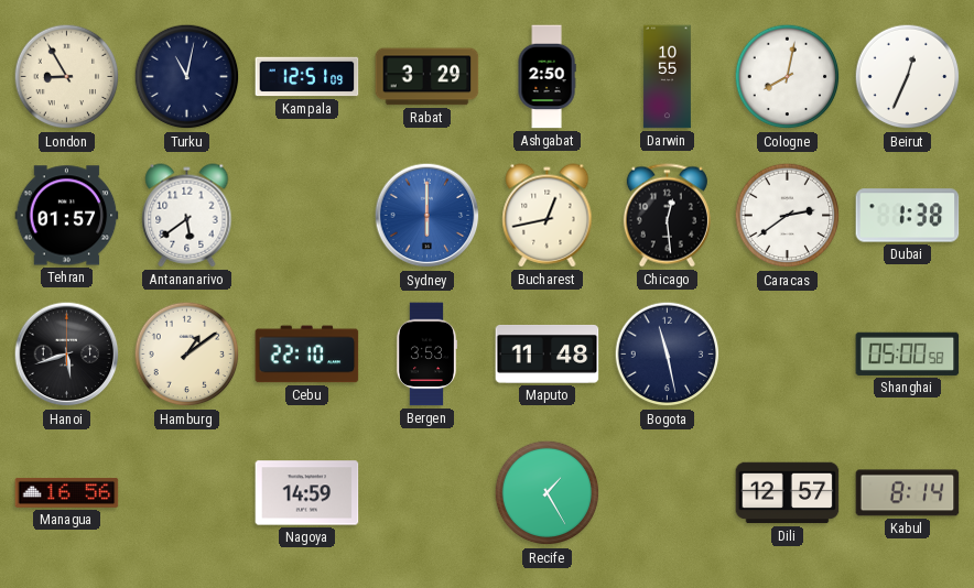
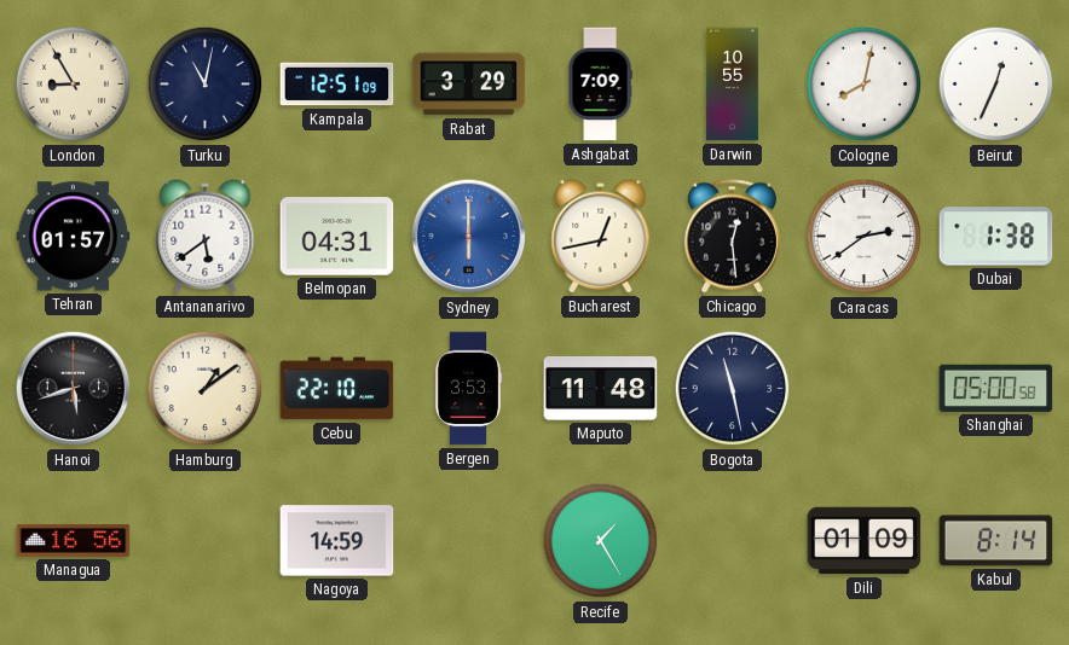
Ashgabat: 2:50 -> 7:09
Belmopan: none -> 04:31
Dili: 12:57 -> 01:09
